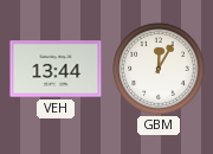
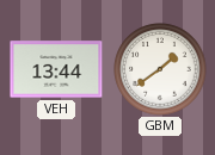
GBM: 12:05 -> 1:39
